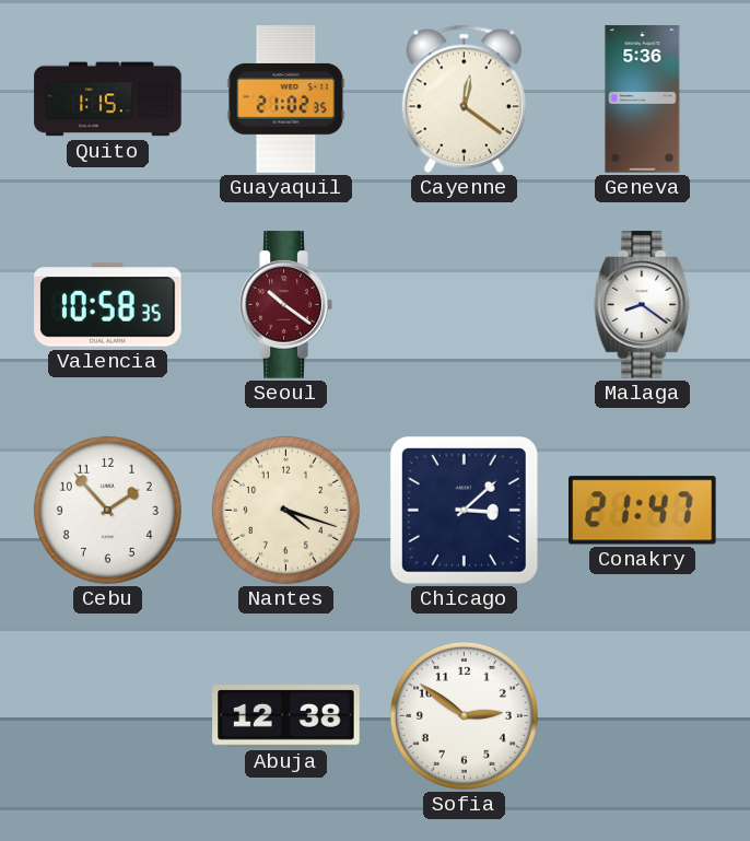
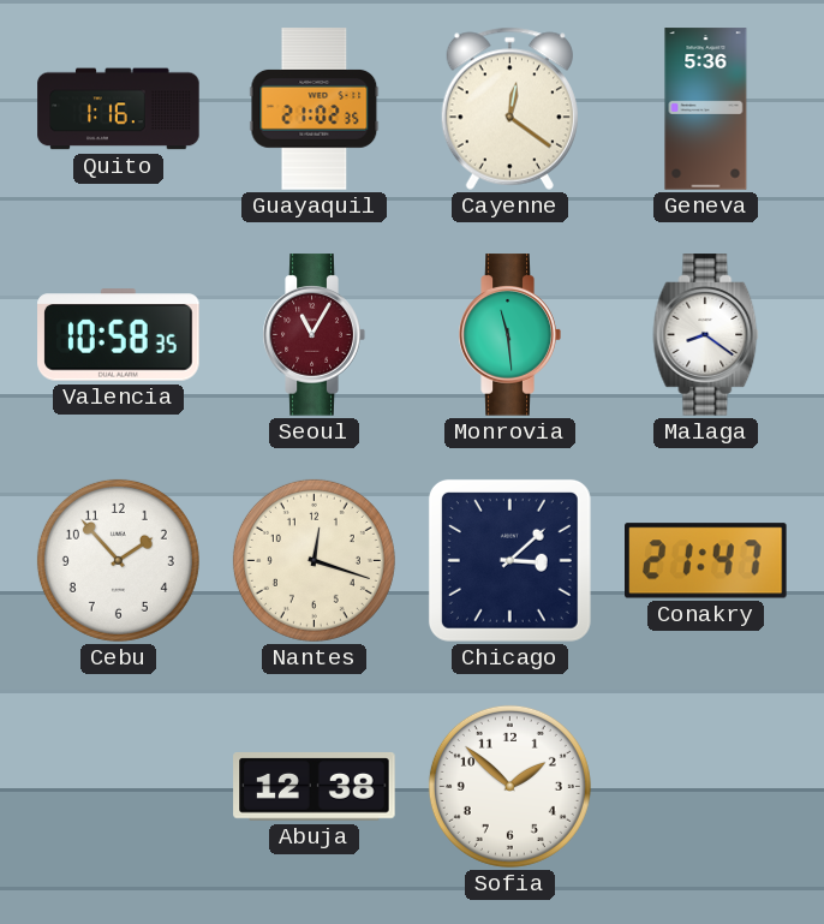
Quito: 1:15 -> 1:16
Seoul: 10:21 -> 11:05
Monrovia: none -> 11:29
Nantes: 4:18 -> 12:18
Sofia: 2:51 -> 1:52
